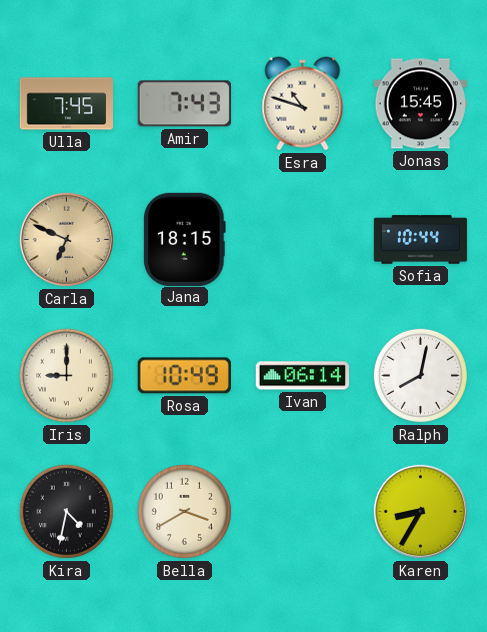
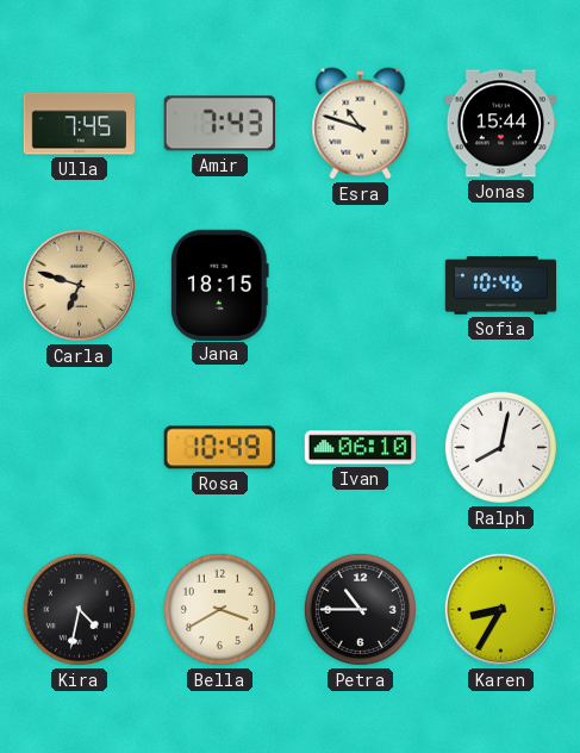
Jonas: 15:45 -> 15:44
Carla: 6:49 -> 6:48
Sofia: 10:44 -> 10:46
Iris: 9:00 -> none
Ivan: 06:14 -> 06:10
Petra: none -> 10:45
